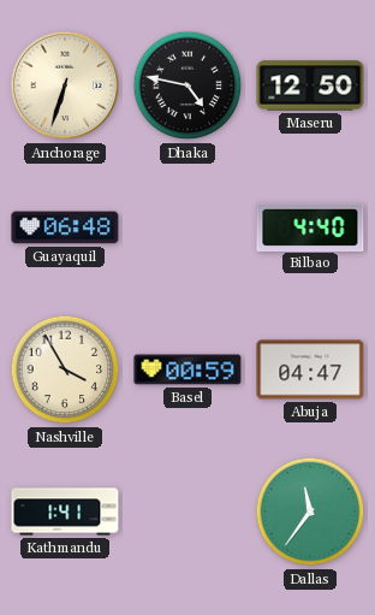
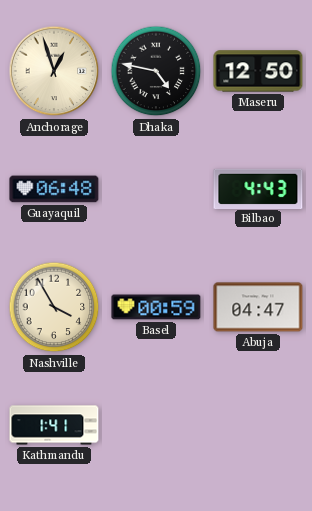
Anchorage: 6:33 -> 12:57
Bilbao: 4:40 -> 4:43
Dallas: 11:36 -> none
